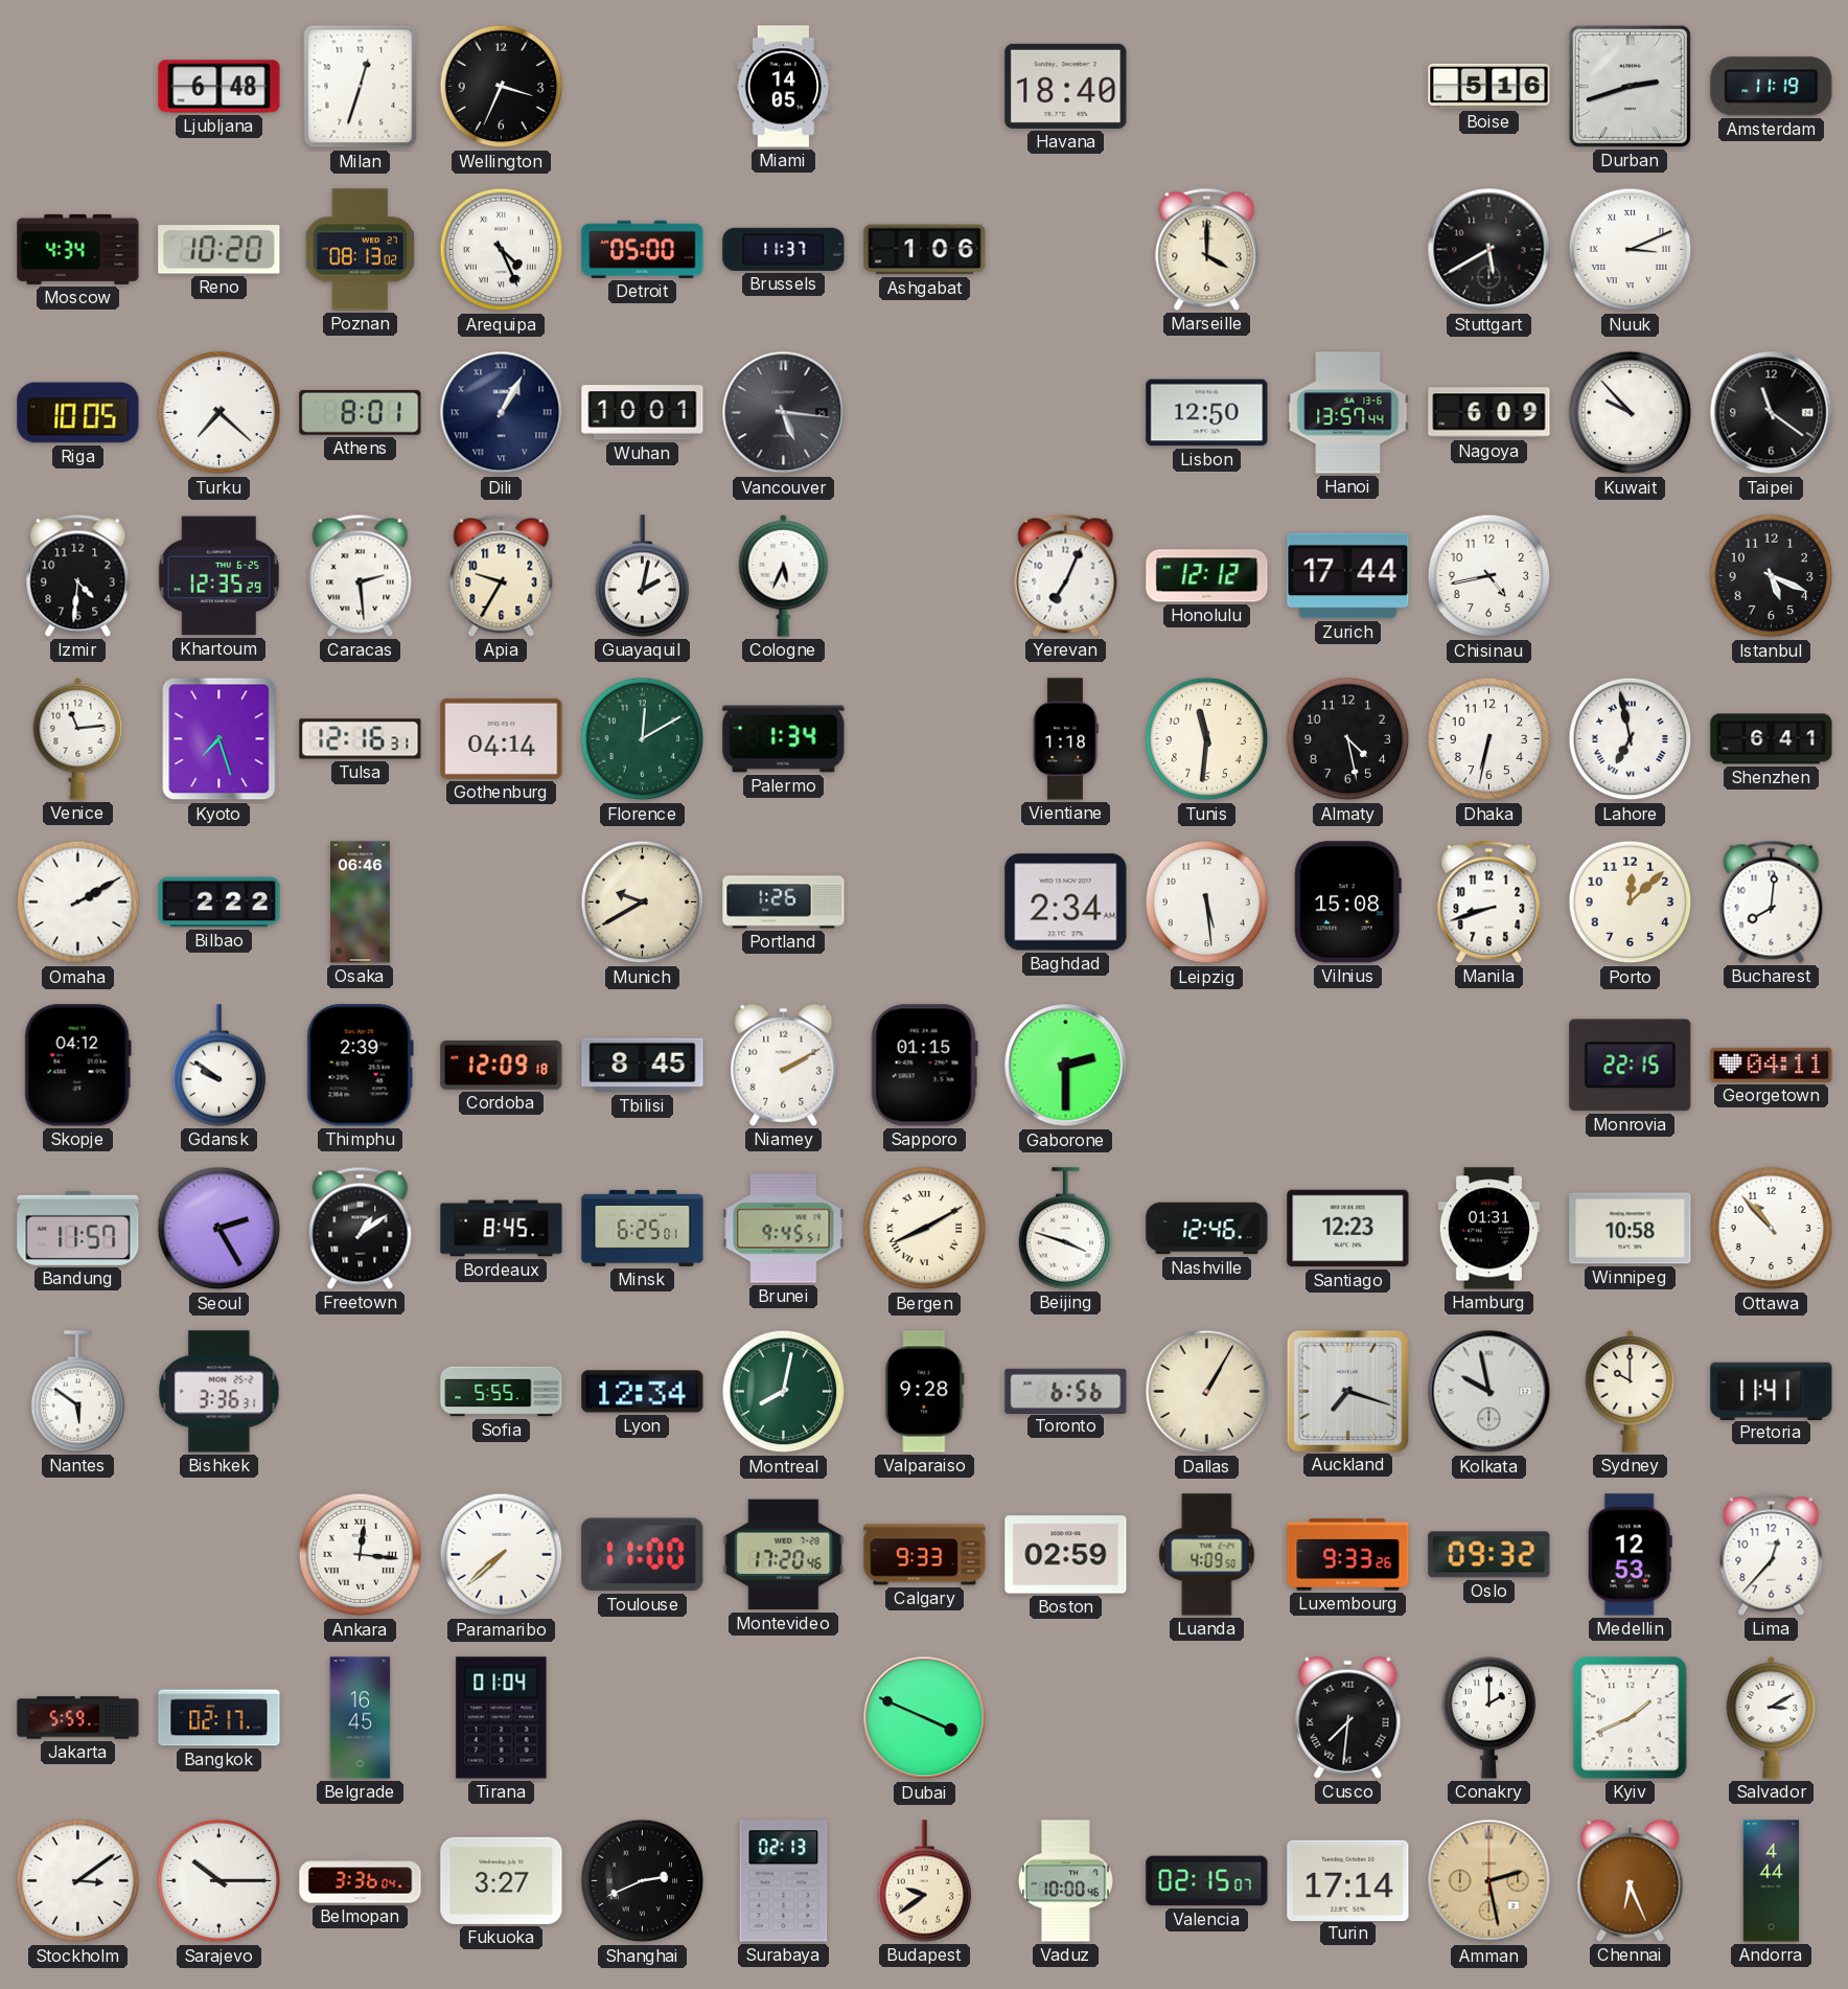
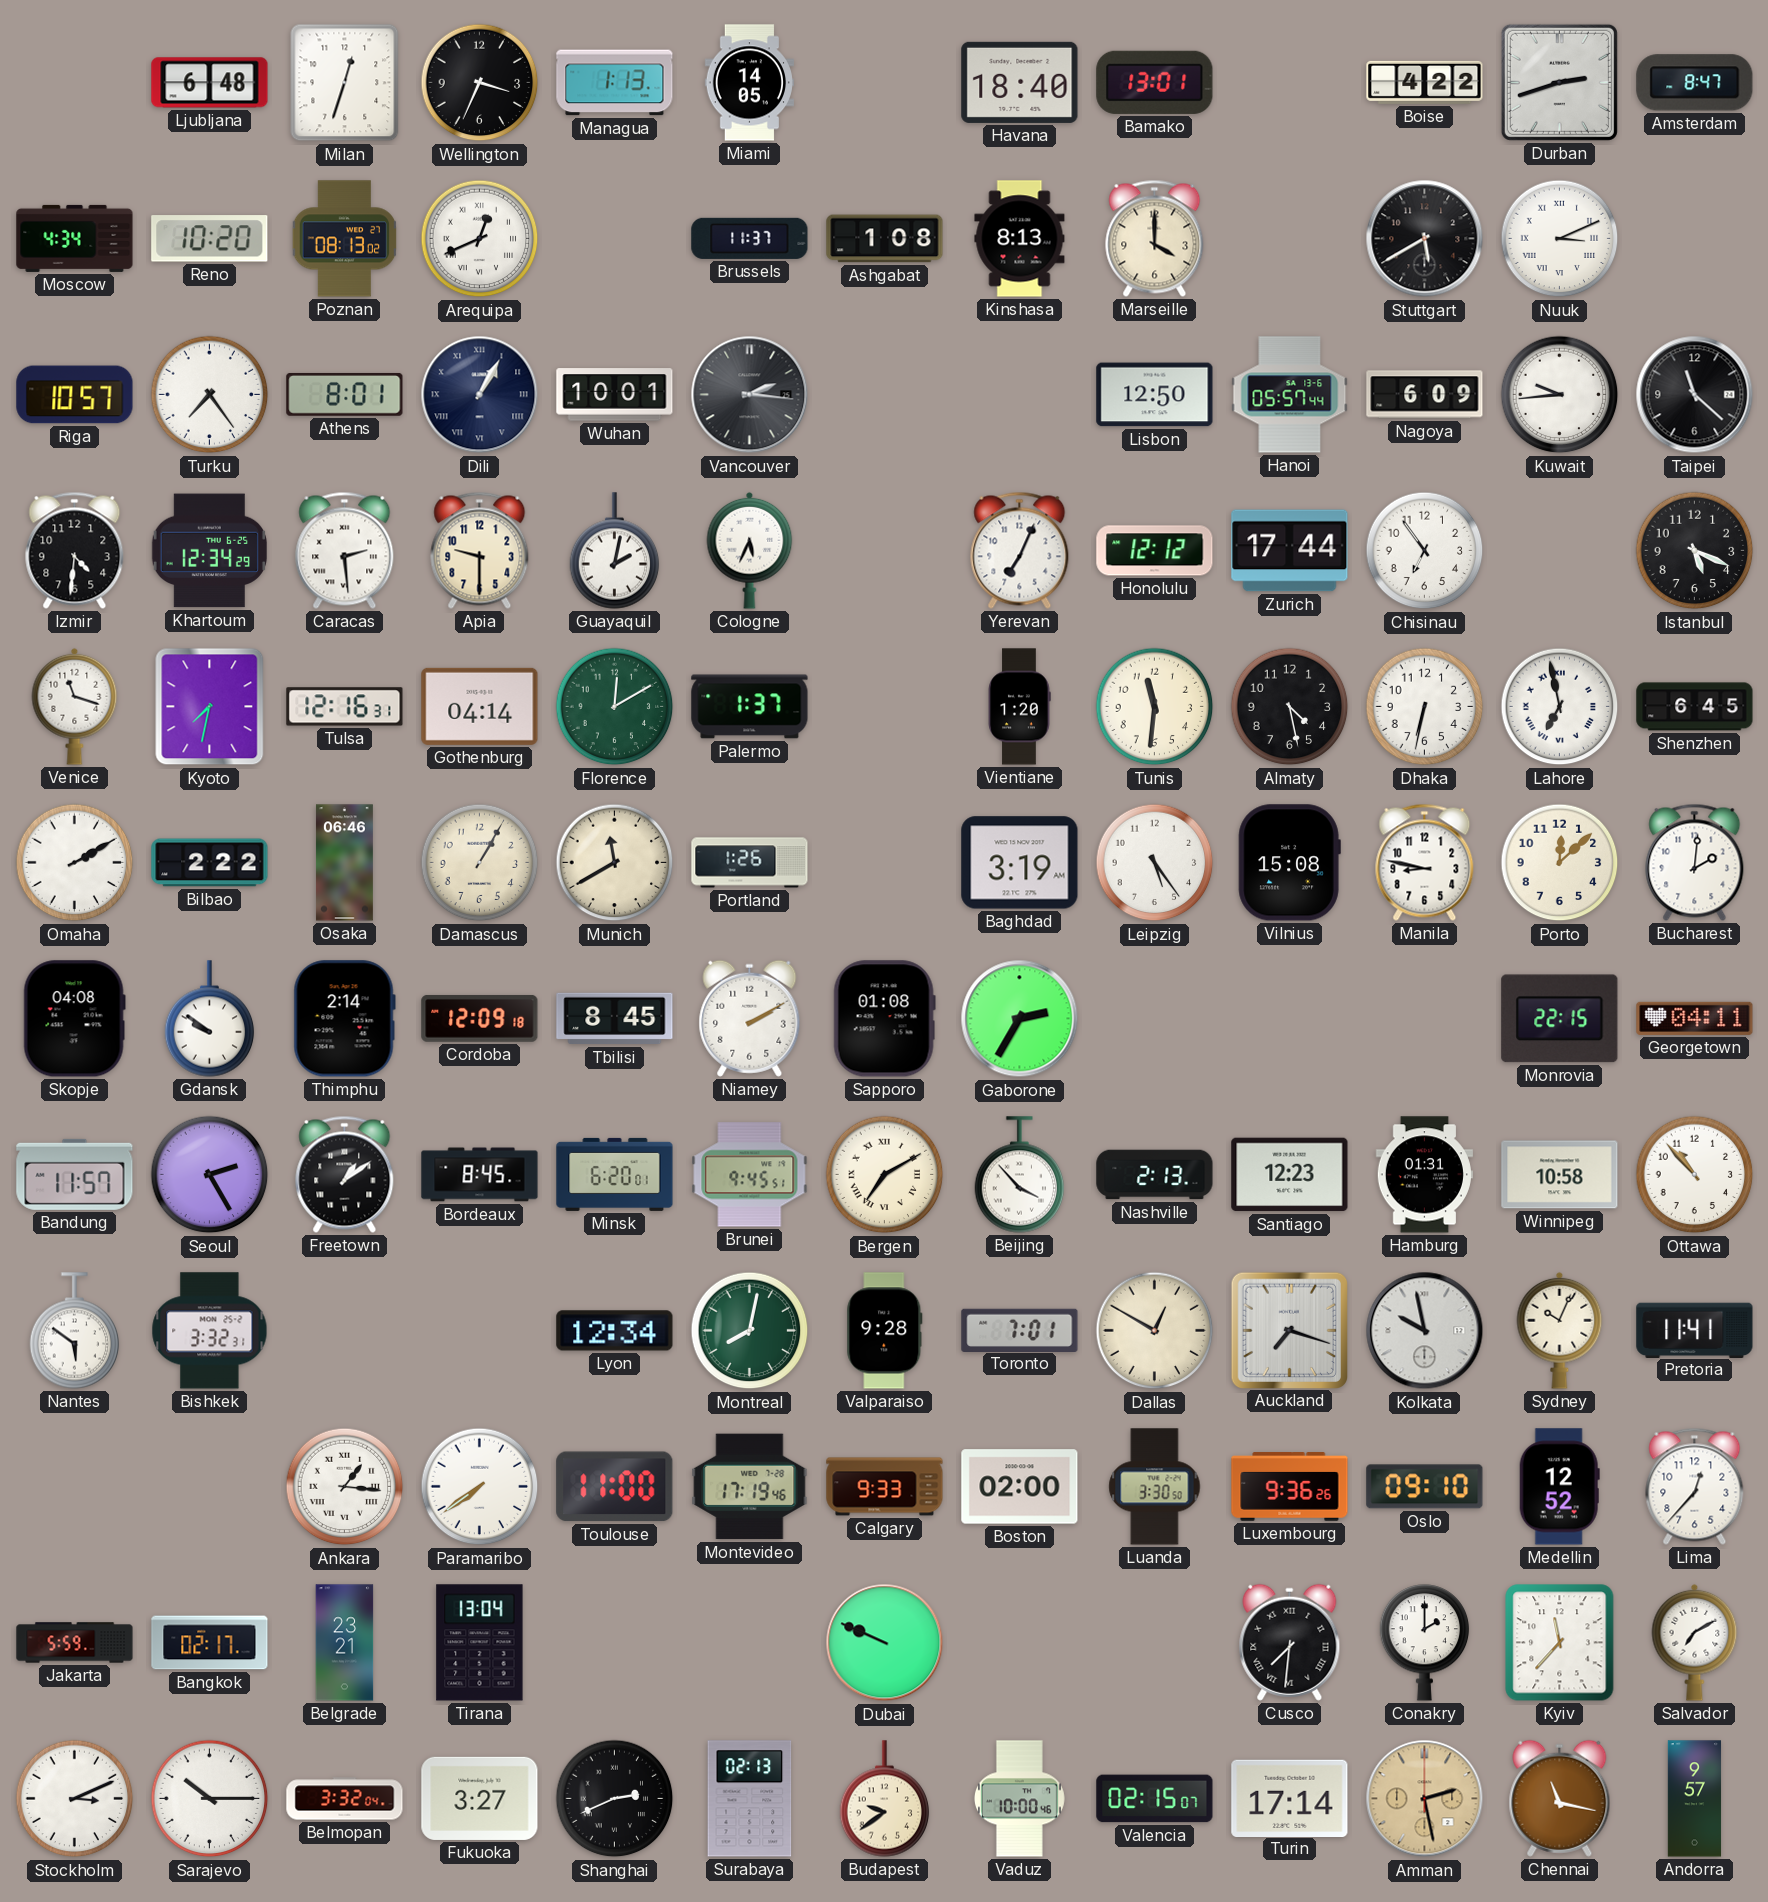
Managua: none -> 1:13
Bamako: none -> 13:01
Boise: 5:16 -> 4:22
Amsterdam: 11:19 -> 8:47
Arequipa: 4:26 -> 12:41
Detroit: 05:00 -> none
Ashgabat: 1:06 -> 1:08
Kinshasa: none -> 8:13
Riga: 10:05 -> 10:57
Turku: 7:22 -> 7:24
Vancouver: 5:16 -> 2:16
Hanoi: 13:57 -> 05:57
Kuwait: 9:53 -> 9:44
Taipei: 11:21 -> 11:22
Khartoum: 12:35 -> 12:34
Apia: 9:35 -> 9:30
Chisinau: 4:43 -> 6:54
Venice: 11:14 -> 11:18
Kyoto: 7:27 -> 7:32
Palermo: 1:34 -> 1:37
Vientiane: 1:18 -> 1:20
Shenzhen: 6:41 -> 6:45
Damascus: none -> 1:05
Munich: 9:40 -> 11:40
Baghdad: 2:34 -> 3:19
Leipzig: 5:29 -> 5:24
Manila: 8:42 -> 8:47
Bucharest: 8:01 -> 2:01
Skopje: 04:12 -> 04:08
Thimphu: 2:39 -> 2:14
Sapporo: 01:15 -> 01:08
Gaborone: 2:30 -> 2:35
Minsk: 6:25 -> 6:20
Bergen: 8:10 -> 7:10
Beijing: 3:48 -> 3:53
Nashville: 12:46 -> 2:13
Bishkek: 3:36 -> 3:32
Sofia: 5:55 -> none
Toronto: 6:56 -> 7:01
Dallas: 1:05 -> 12:50
Sydney: 10:00 -> 10:04
Ankara: 12:16 -> 1:16
Paramaribo: 7:38 -> 7:39
Montevideo: 17:20 -> 17:19
Boston: 02:59 -> 02:00
Luanda: 4:09 -> 3:30
Luxembourg: 9:33 -> 9:36
Oslo: 09:32 -> 09:10
Medellin: 12:53 -> 12:52
Belgrade: 16:45 -> 23:21
Tirana: 01:04 -> 13:04
Dubai: 3:49 -> 9:49
Kyiv: 1:41 -> 11:37
Salvador: 3:10 -> 7:10
Stockholm: 3:09 -> 3:11
Belmopan: 3:36 -> 3:32
Chennai: 6:26 -> 11:17
Andorra: 4:44 -> 9:57
